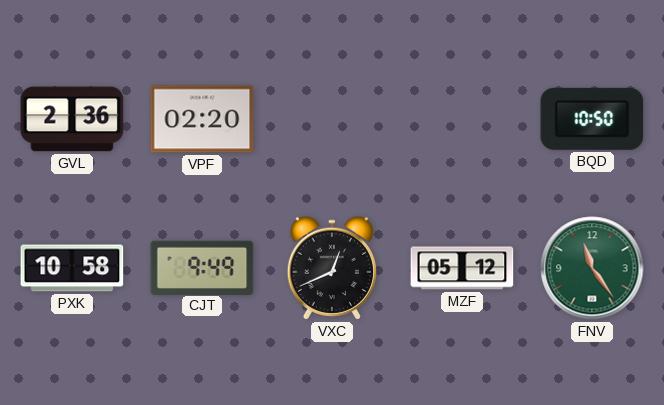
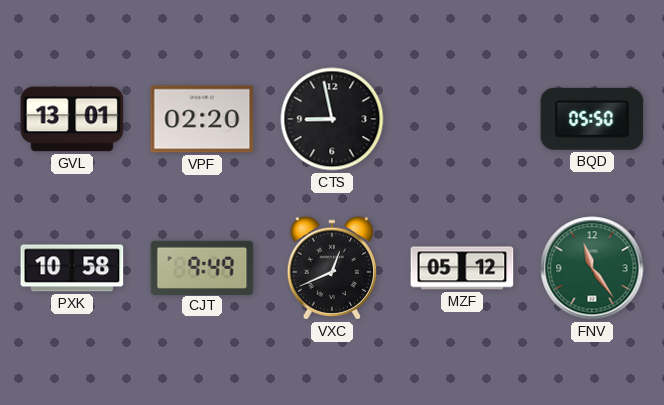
GVL: 2:36 -> 13:01
CTS: none -> 8:58
BQD: 10:50 -> 05:50
